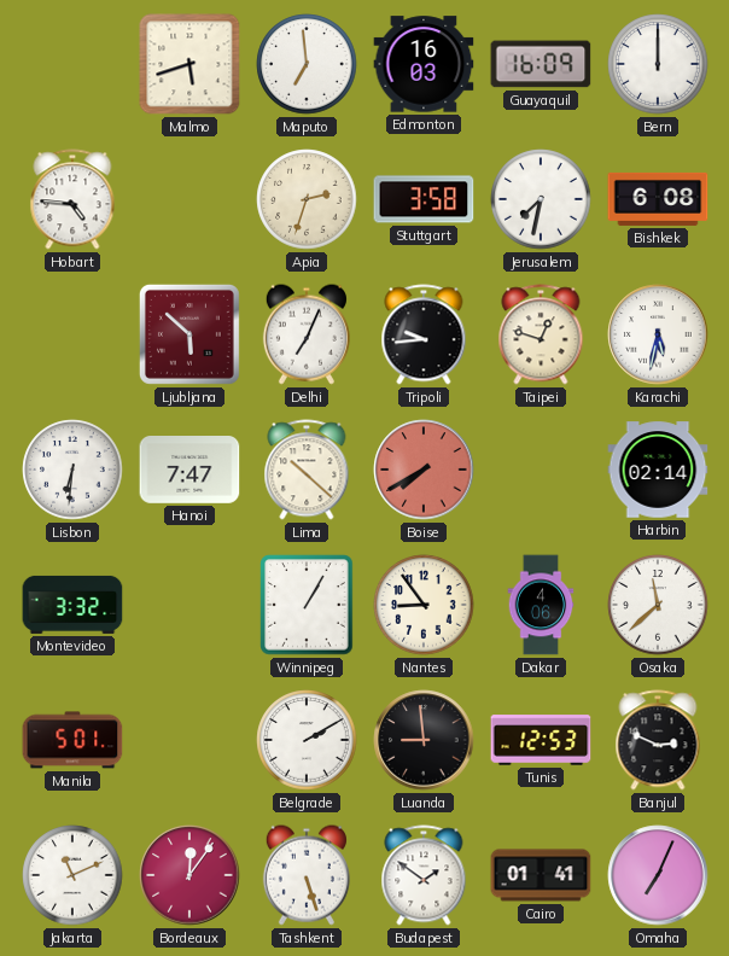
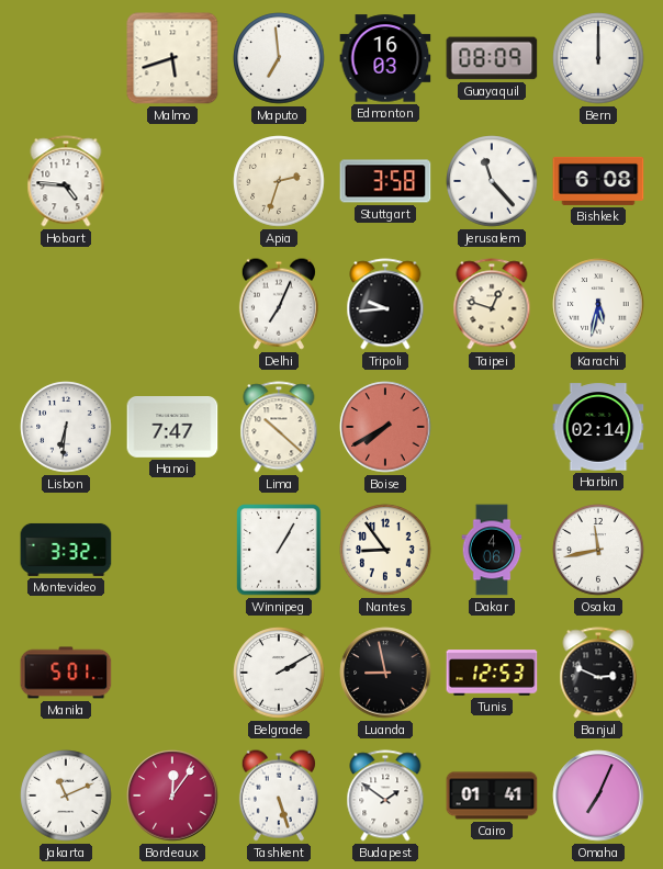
Guayaquil: 16:09 -> 08:09
Jerusalem: 7:32 -> 11:23
Ljubljana: 5:52 -> none
Osaka: 11:38 -> 11:43
Luanda: 8:59 -> 8:58
